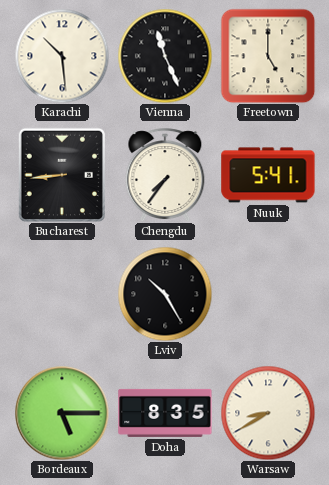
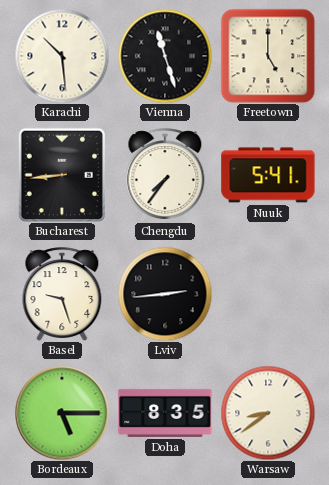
Vienna: 11:26 -> 11:27
Basel: none -> 9:27
Lviv: 10:25 -> 2:44
Warsaw: 8:40 -> 8:39
